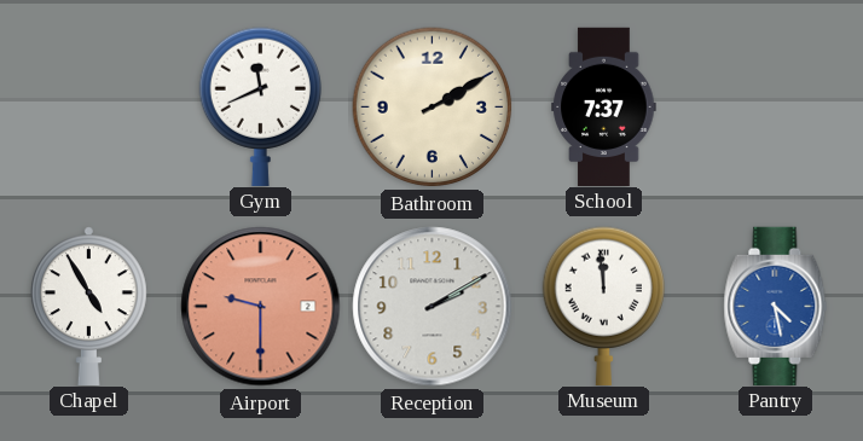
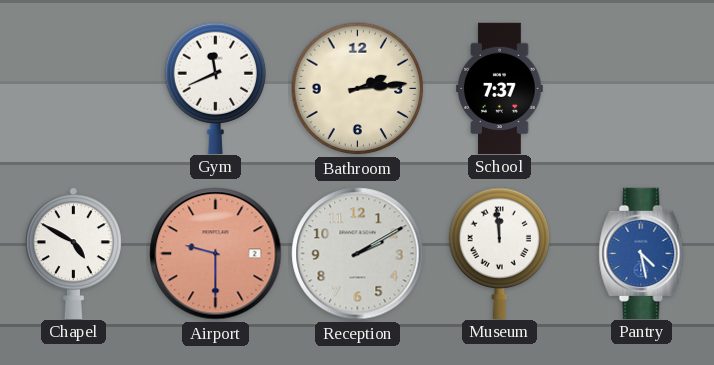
Bathroom: 2:10 -> 2:14
Chapel: 4:55 -> 4:50
